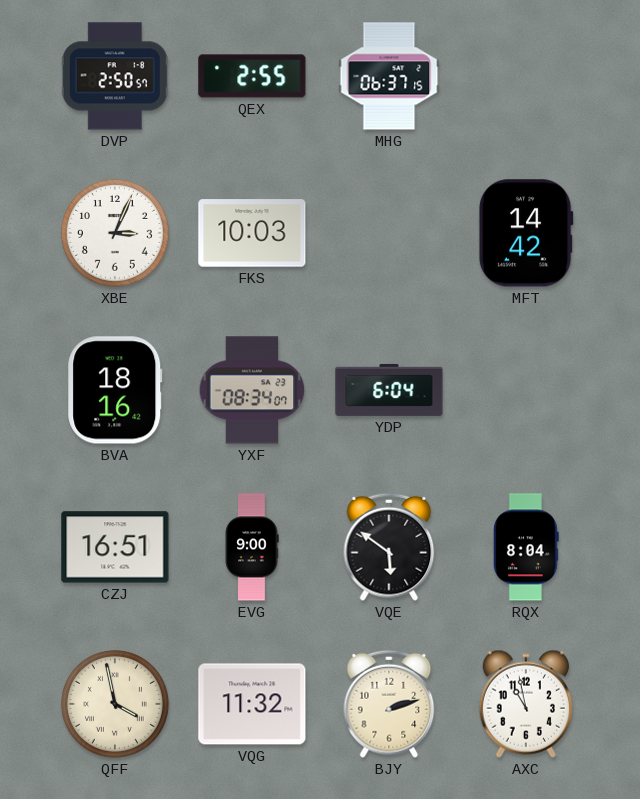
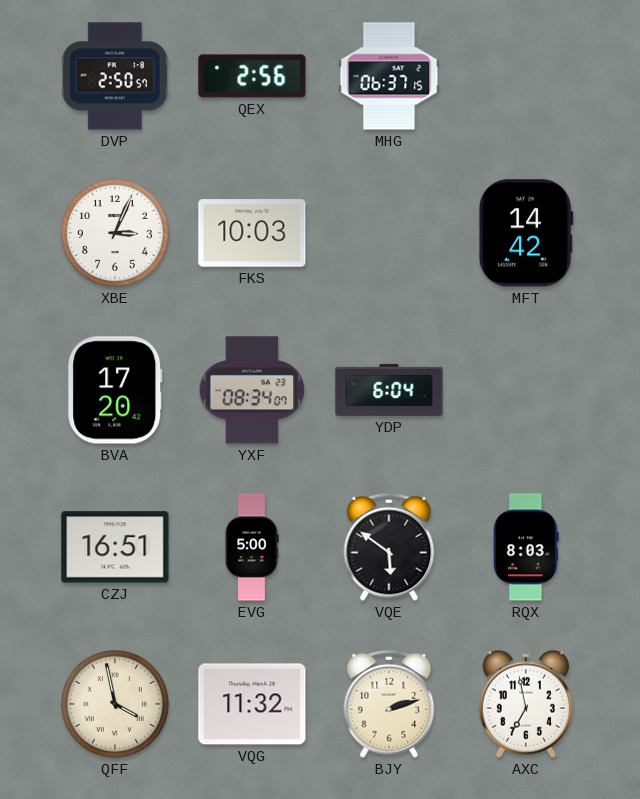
QEX: 2:55 -> 2:56
BVA: 18:16 -> 17:20
EVG: 9:00 -> 5:00
RQX: 8:04 -> 8:03
AXC: 10:58 -> 6:58
